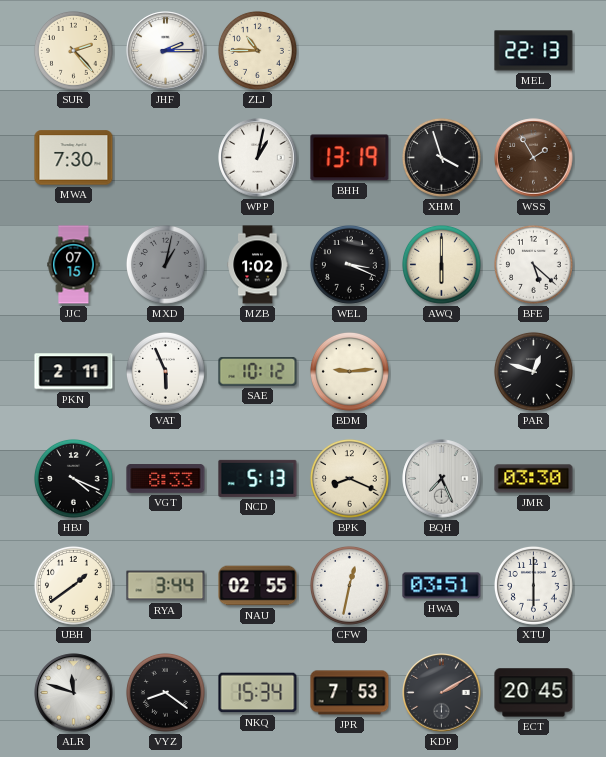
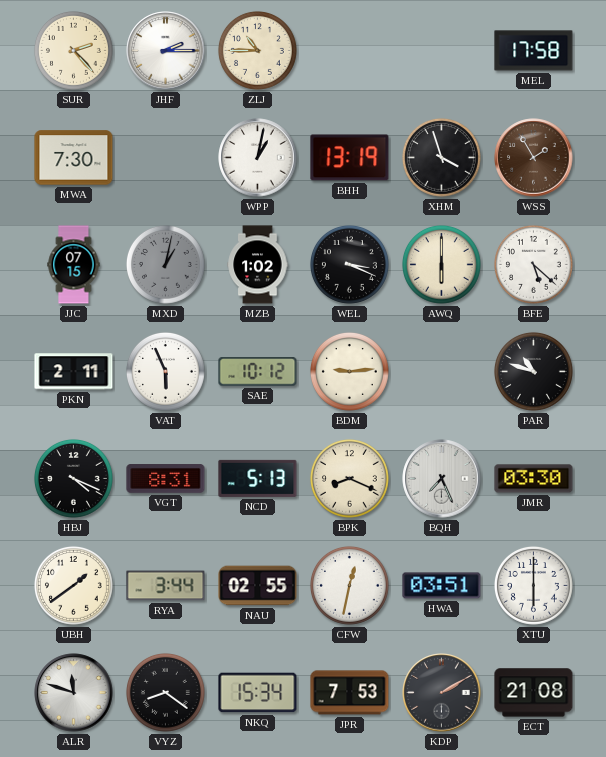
MEL: 22:13 -> 17:58
PAR: 12:48 -> 10:48
VGT: 8:33 -> 8:31
ECT: 20:45 -> 21:08
